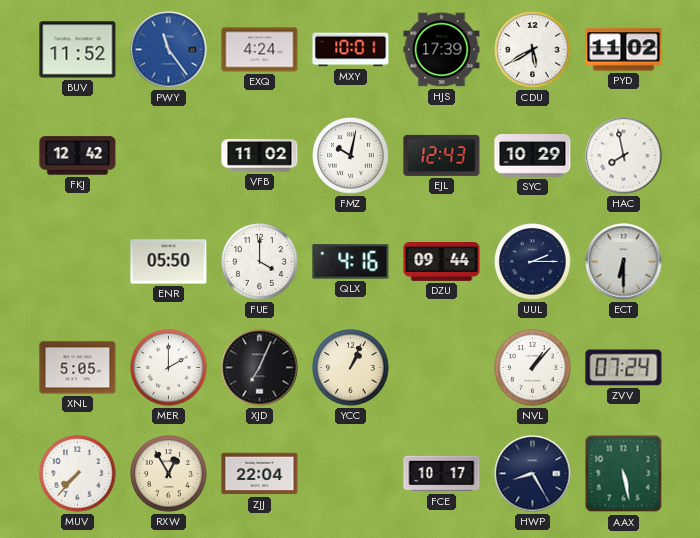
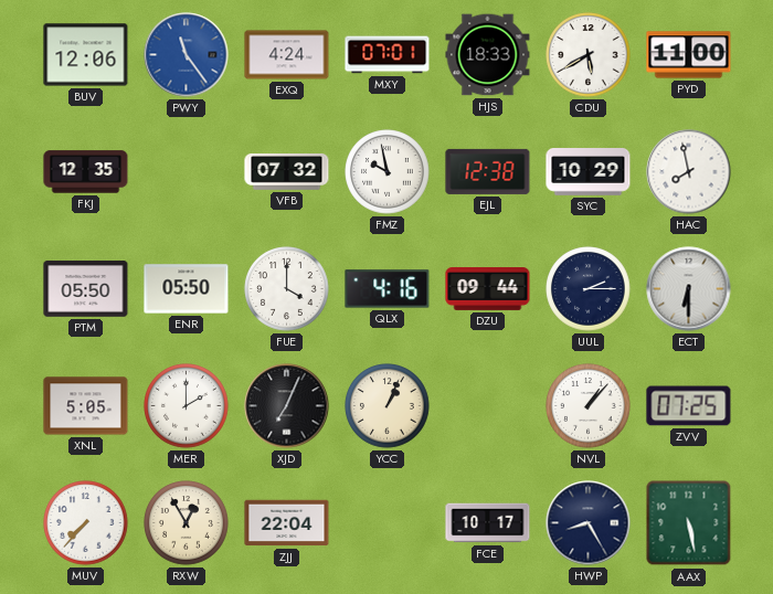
BUV: 11:52 -> 12:06
MXY: 10:01 -> 07:01
HJS: 17:39 -> 18:33
PYD: 11:02 -> 11:00
FKJ: 12:42 -> 12:35
VFB: 11:02 -> 07:32
FMZ: 10:02 -> 9:58
EJL: 12:43 -> 12:38
PTM: none -> 05:50
ZVV: 07:24 -> 07:25
